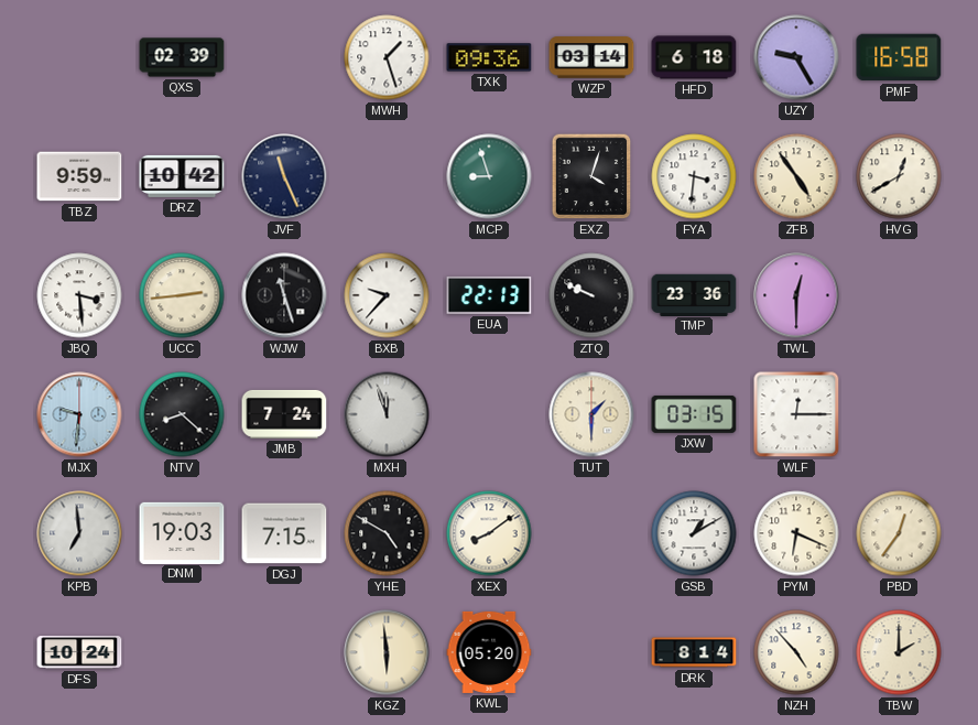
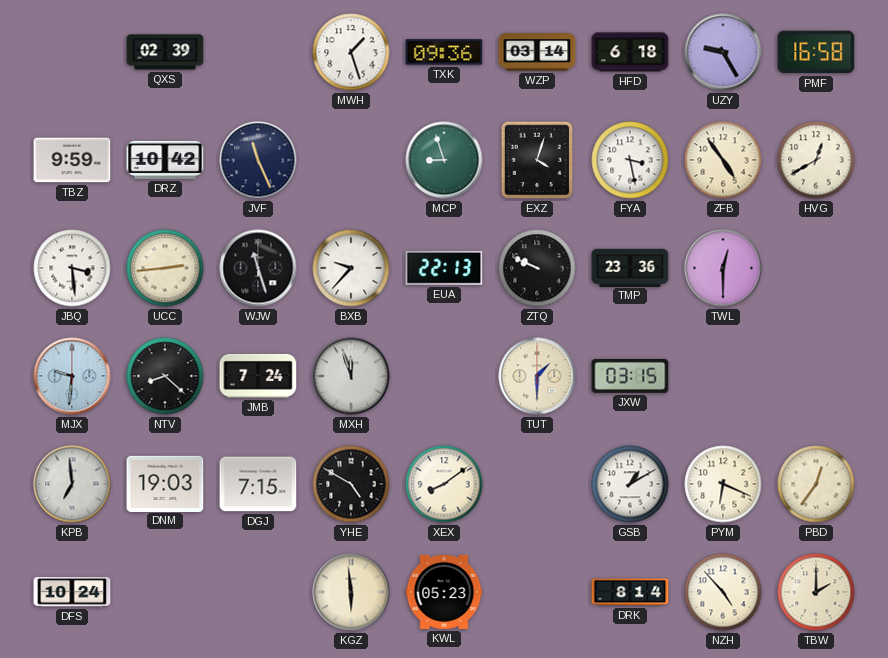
FYA: 3:31 -> 3:28
WLF: 12:15 -> none
KWL: 05:20 -> 05:23
